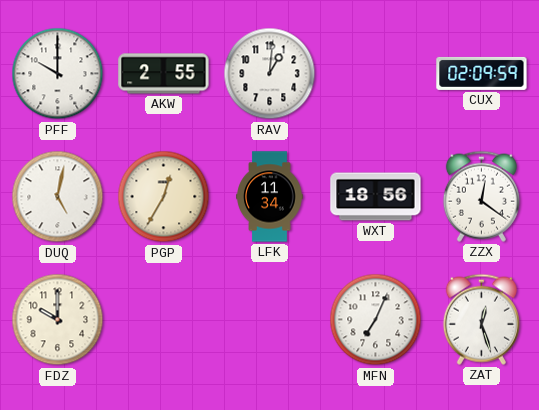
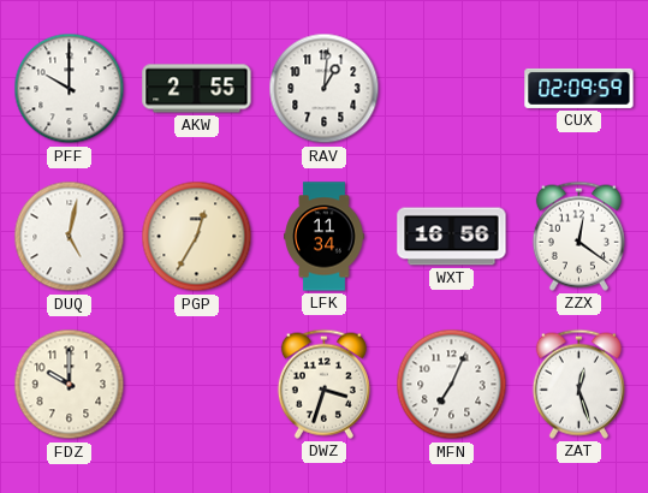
WXT: 18:56 -> 16:56
DWZ: none -> 3:33
